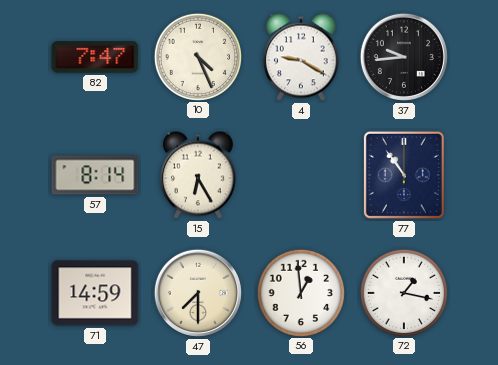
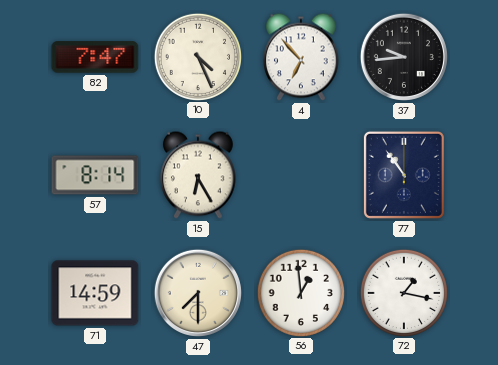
4: 9:20 -> 6:53
